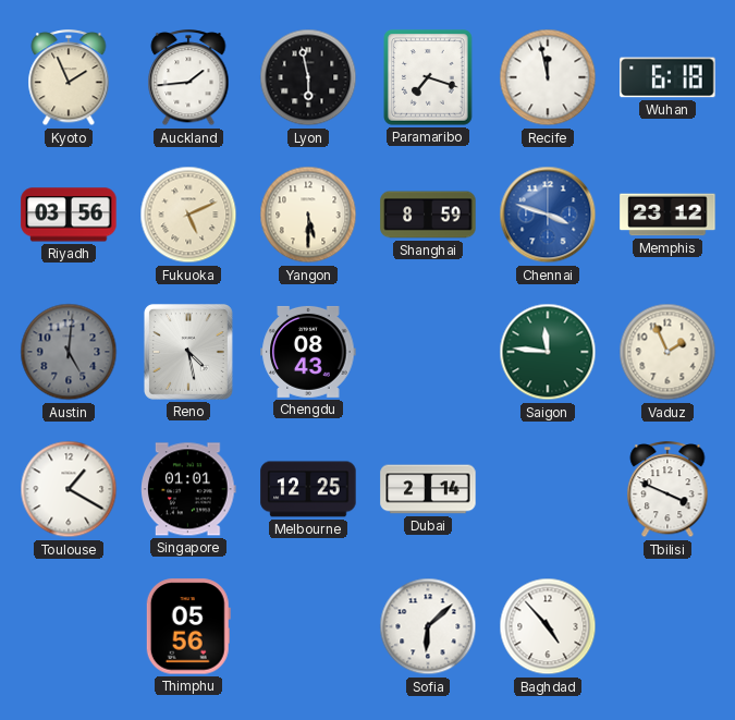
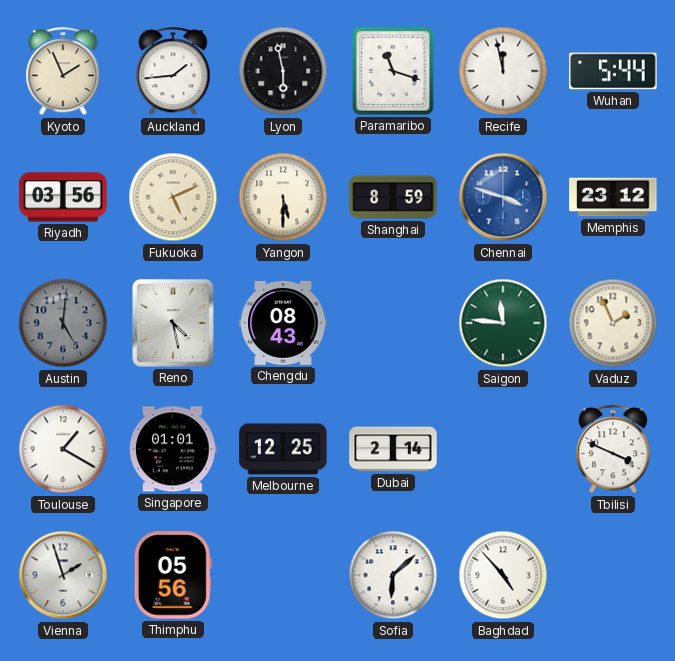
Paramaribo: 7:18 -> 11:18
Wuhan: 6:18 -> 5:44
Vienna: none -> 1:57
